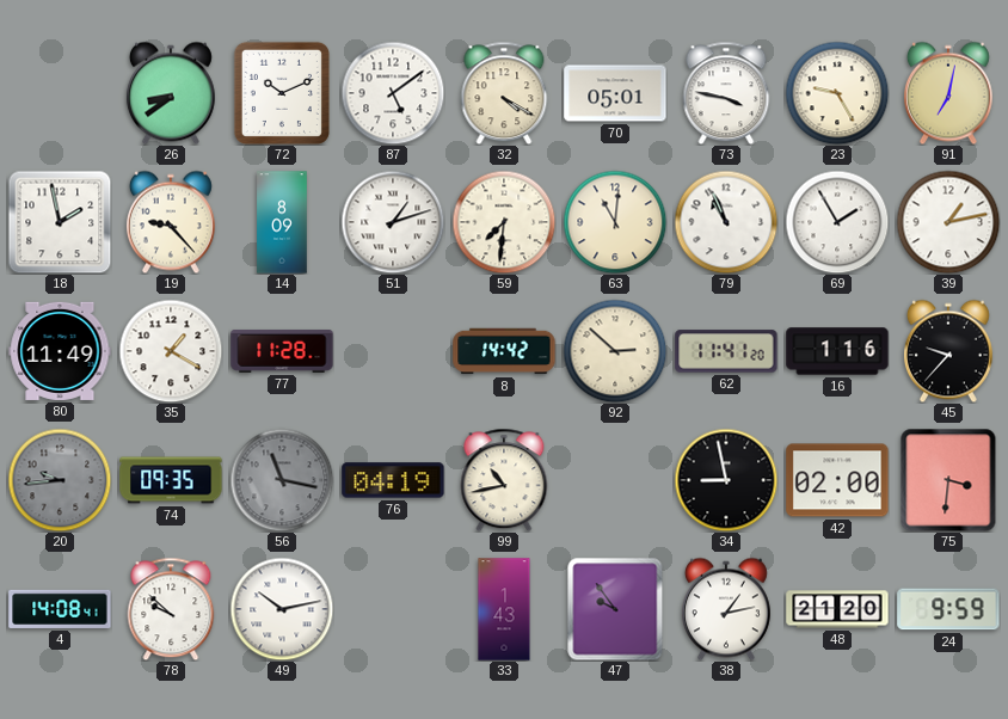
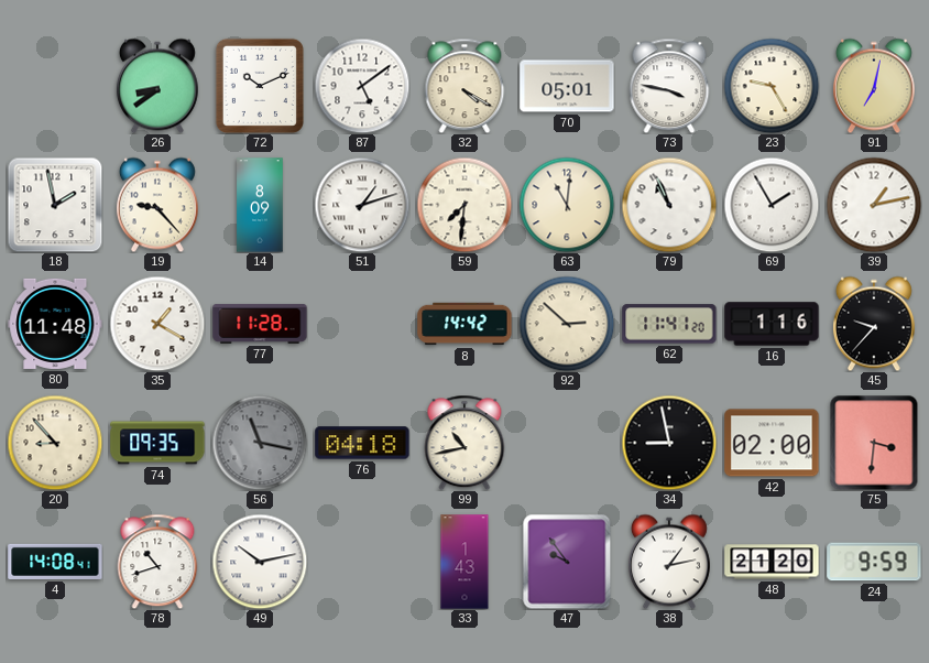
80: 11:49 -> 11:48
20: 9:44 -> 8:53
20 dial: grey -> cream
76: 04:19 -> 04:18
78: 9:52 -> 10:42
